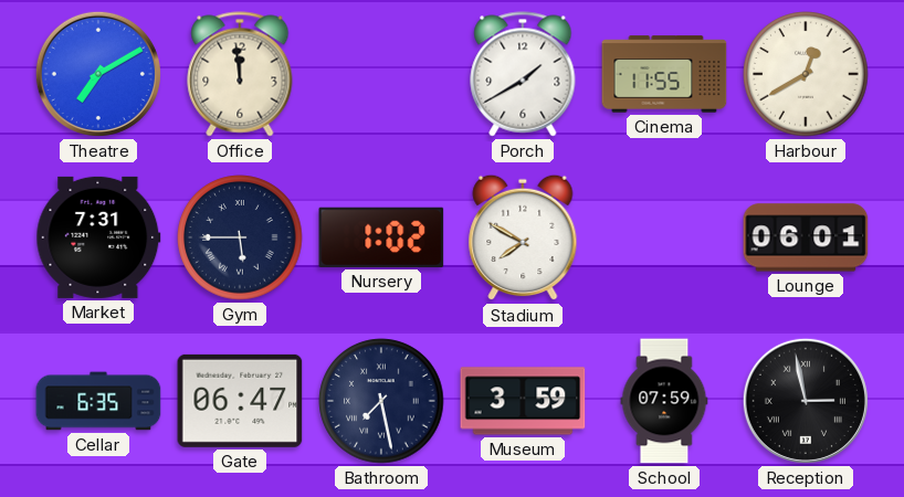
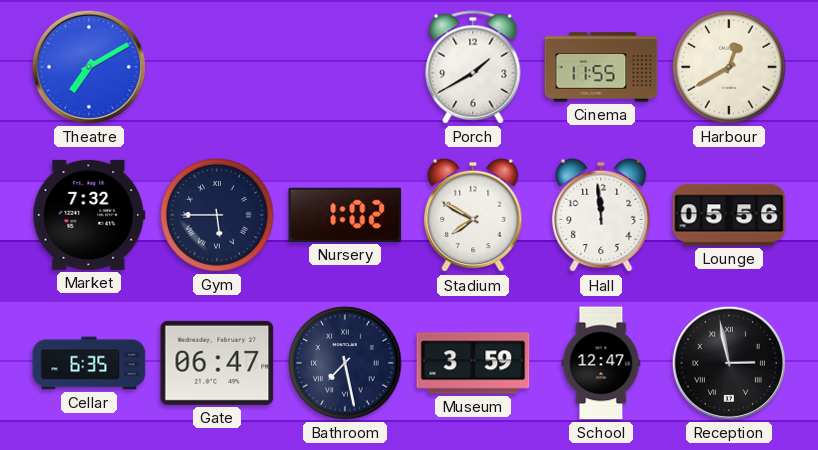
Office: 11:59 -> none
Market: 7:31 -> 7:32
Hall: none -> 11:59
Lounge: 06:01 -> 05:56
School: 07:59 -> 12:47
